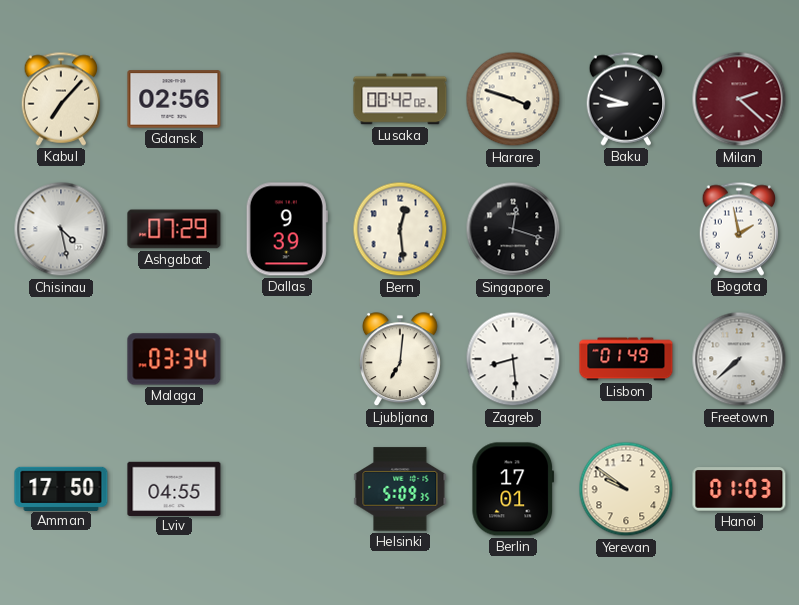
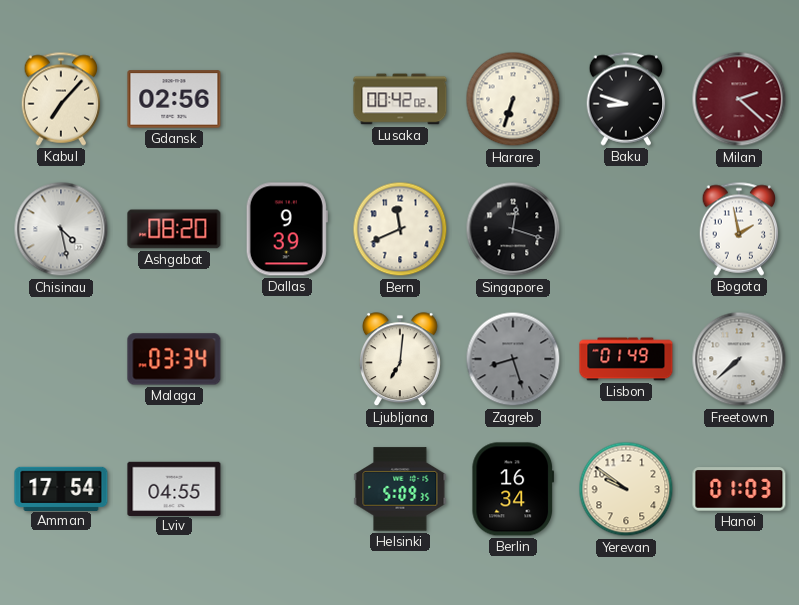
Harare: 3:48 -> 6:33
Ashgabat: 07:29 -> 08:20
Bern: 12:29 -> 11:41
Zagreb: 8:29 -> 8:27
Zagreb dial: white -> grey
Amman: 17:50 -> 17:54
Berlin: 17:01 -> 16:34
